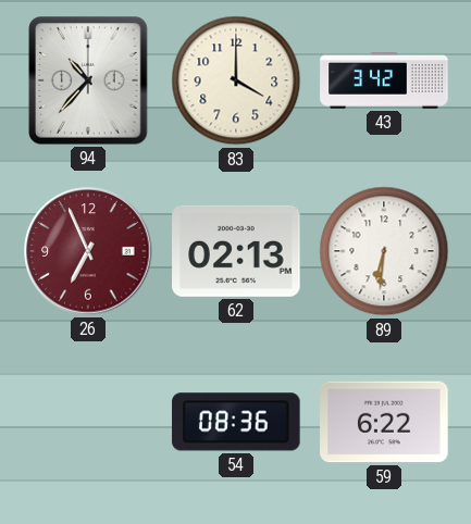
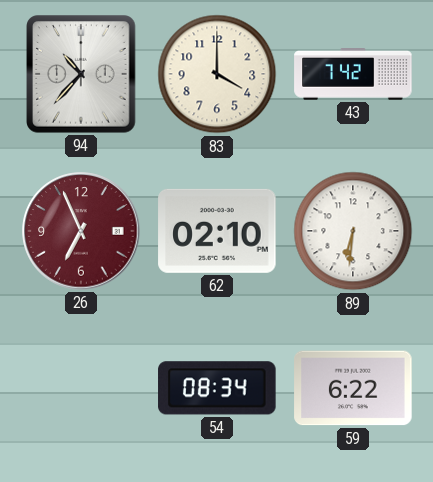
43: 3:42 -> 7:42
62: 02:13 -> 02:10
54: 08:36 -> 08:34
